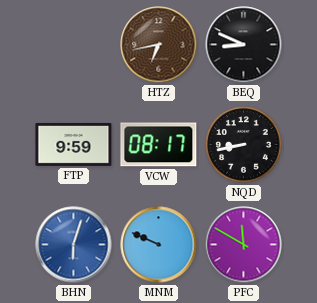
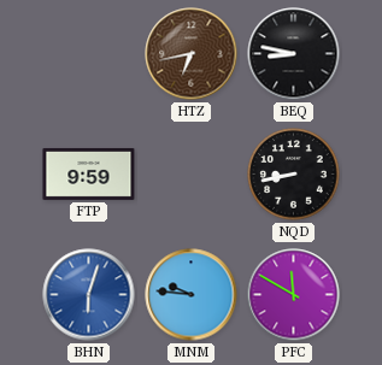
BEQ: 8:49 -> 8:47
VCW: 08:17 -> none
MNM: 9:49 -> 9:46
